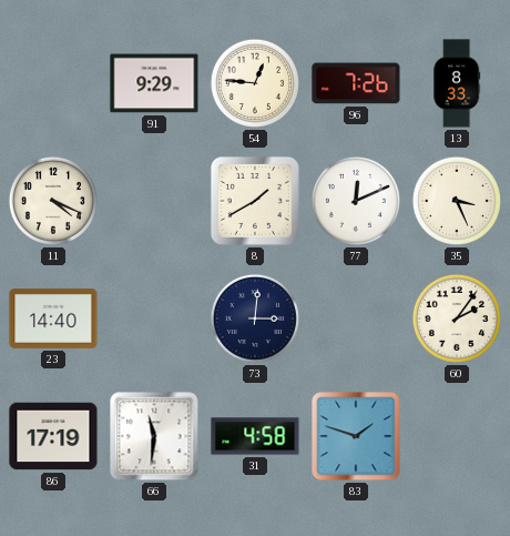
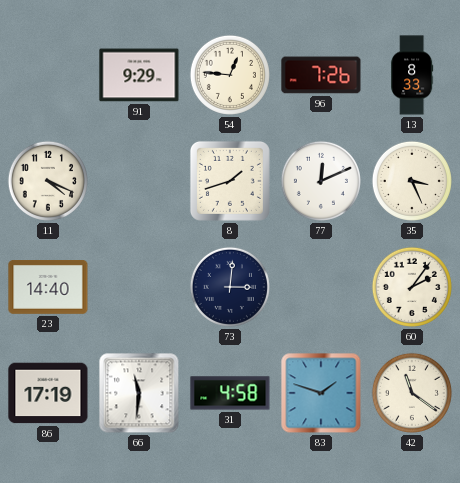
8: 1:40 -> 1:42
42: none -> 11:21
